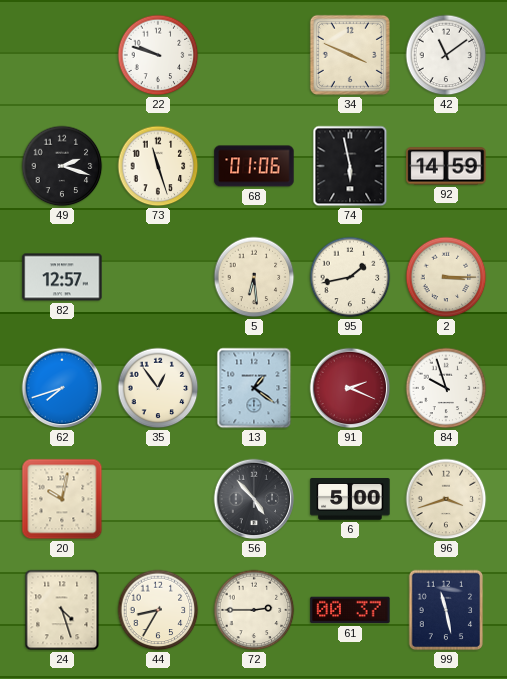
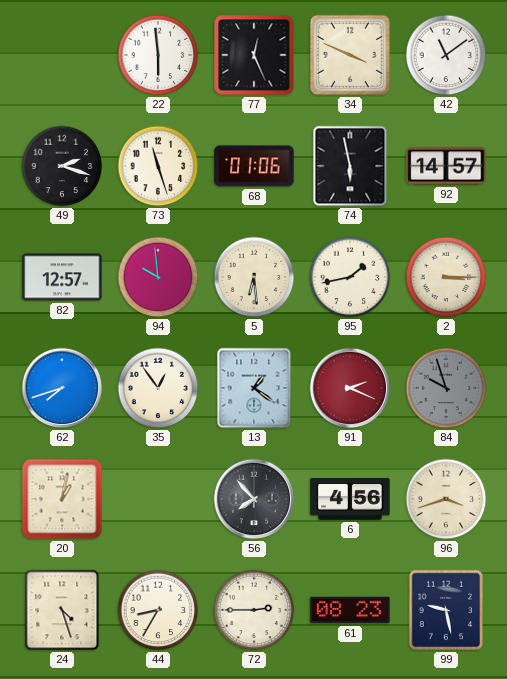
22: 9:48 -> 5:59
77: none -> 12:26
92: 14:59 -> 14:57
94: none -> 9:59
84 dial: white -> grey
20: 10:02 -> 1:02
56: 4:53 -> 7:53
6: 5:00 -> 4:56
61: 00:37 -> 08:23
99: 11:28 -> 9:28
